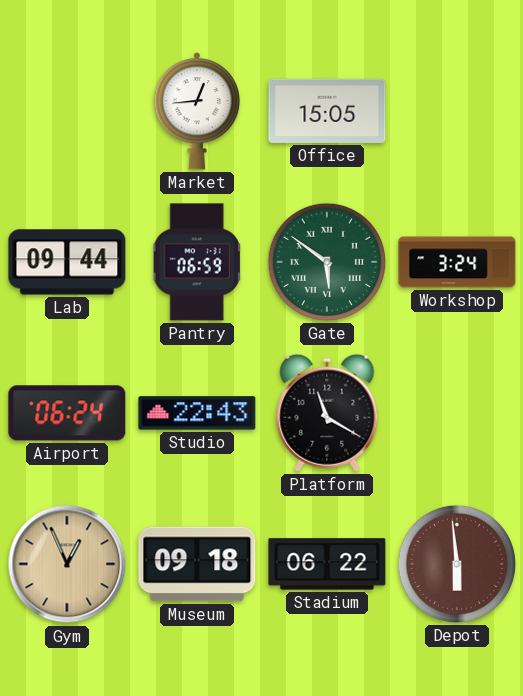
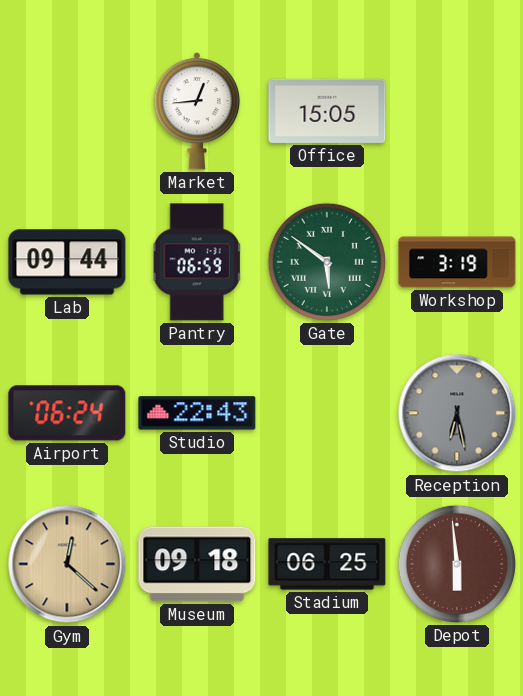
Workshop: 3:24 -> 3:19
Platform: 11:20 -> none
Reception: none -> 6:28
Gym: 12:56 -> 12:22
Stadium: 06:22 -> 06:25
